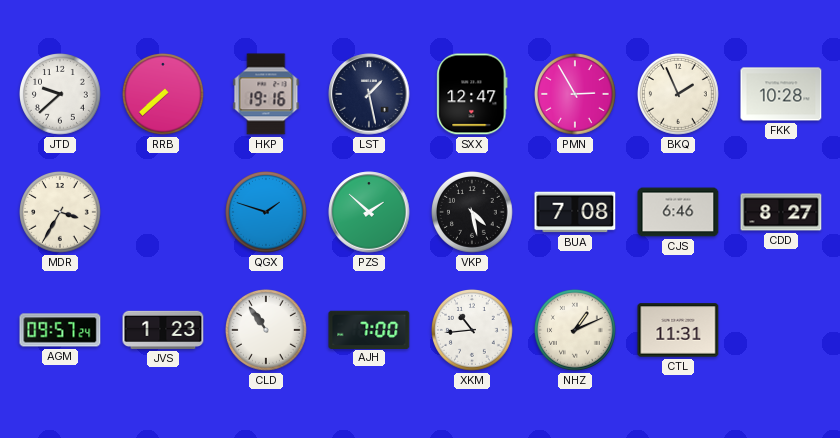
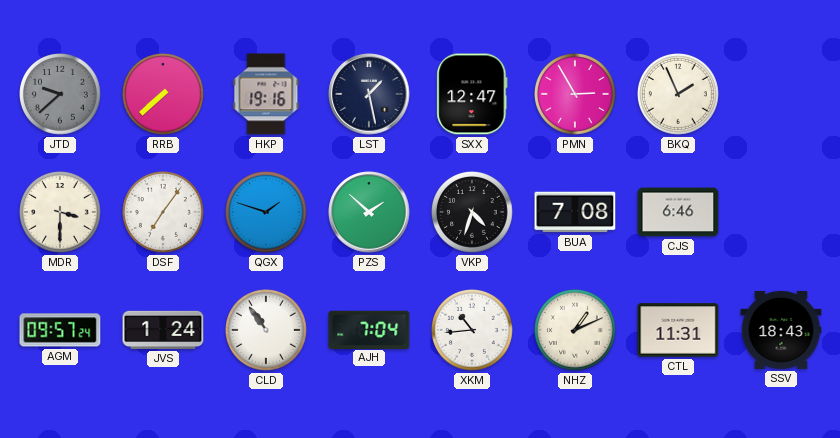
JTD dial: white -> grey
FKK: 10:28 -> none
MDR: 3:35 -> 3:30
DSF: none -> 7:06
VKP: 4:28 -> 4:33
CDD: 8:27 -> none
JVS: 1:23 -> 1:24
AJH: 7:00 -> 7:04
SSV: none -> 18:43
